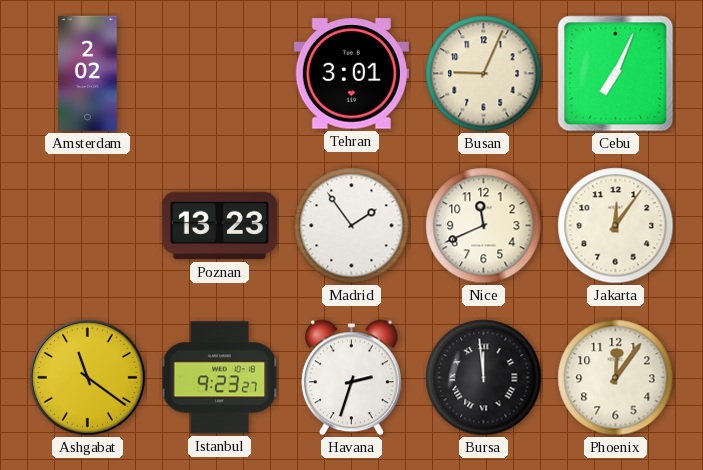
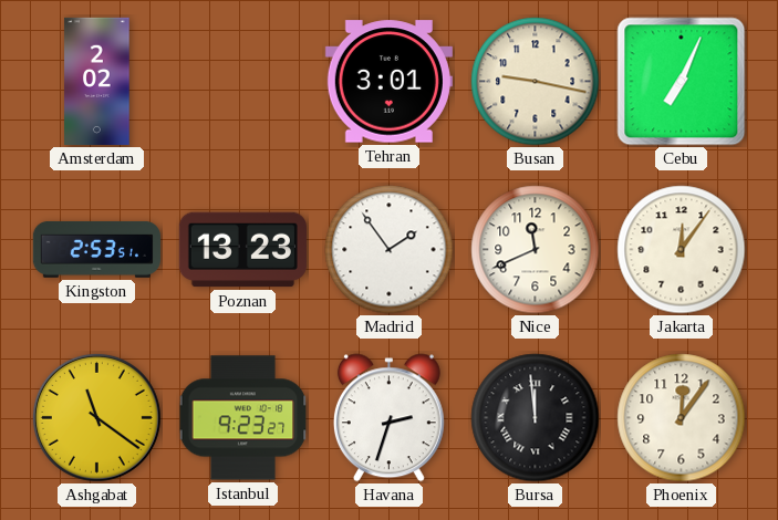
Busan: 9:04 -> 9:17
Kingston: none -> 2:53
